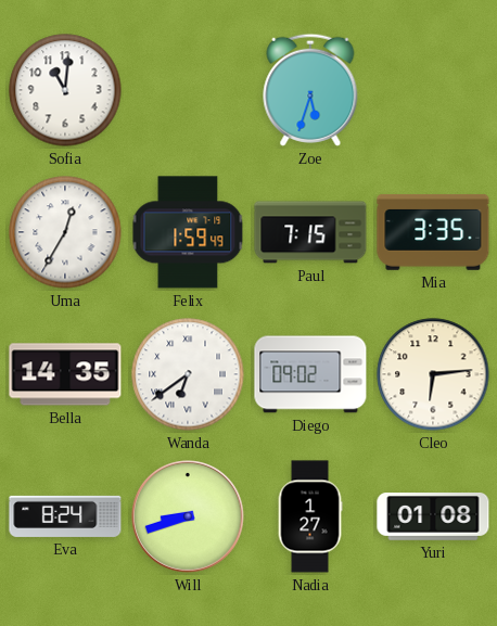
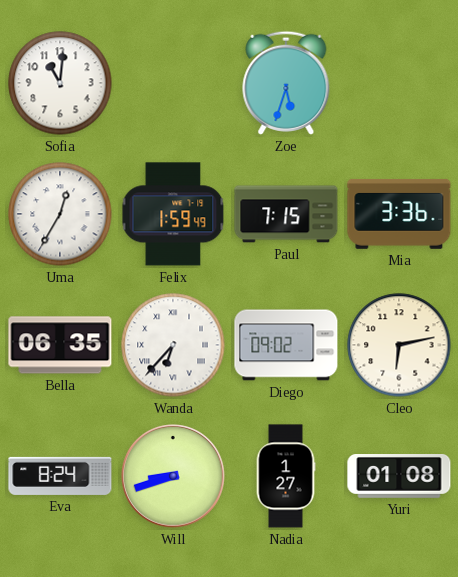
Mia: 3:35 -> 3:36
Bella: 14:35 -> 06:35
Wanda: 6:39 -> 6:37
Cleo: 6:14 -> 6:13
